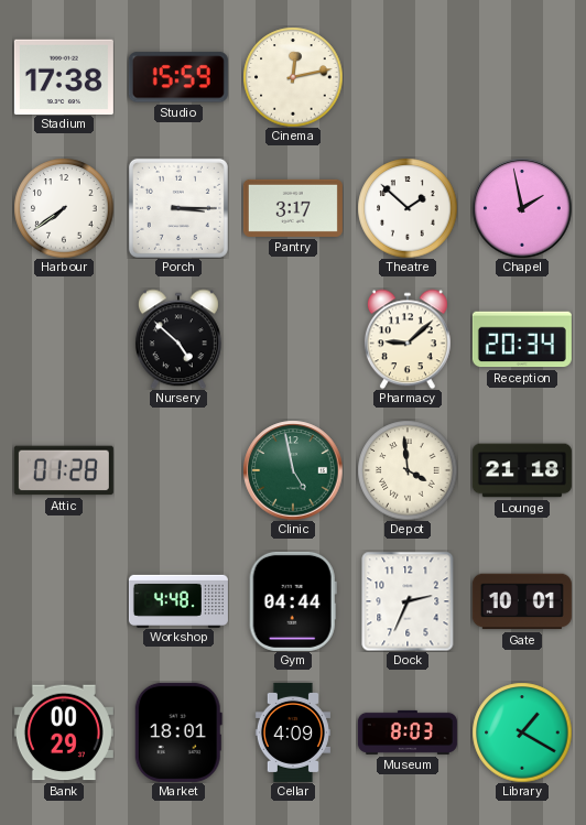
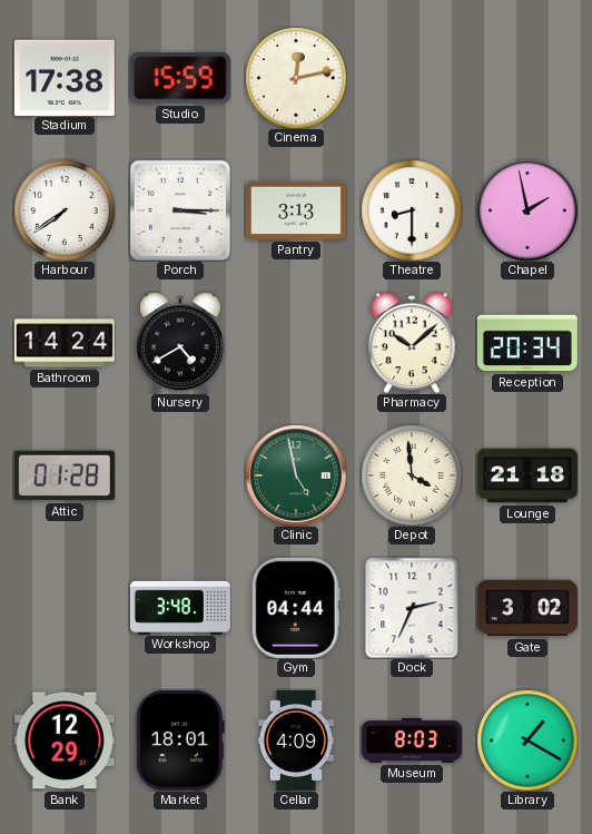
Pantry: 3:17 -> 3:13
Theatre: 1:52 -> 8:30
Bathroom: none -> 14:24
Nursery: 4:52 -> 4:40
Pharmacy: 9:08 -> 10:08
Workshop: 4:48 -> 3:48
Gate: 10:01 -> 3:02
Bank: 00:29 -> 12:29
